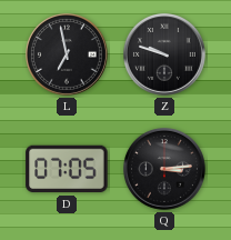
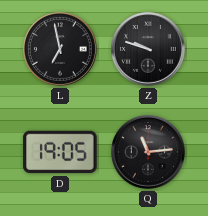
D: 07:05 -> 19:05
Q: 3:14 -> 11:14
